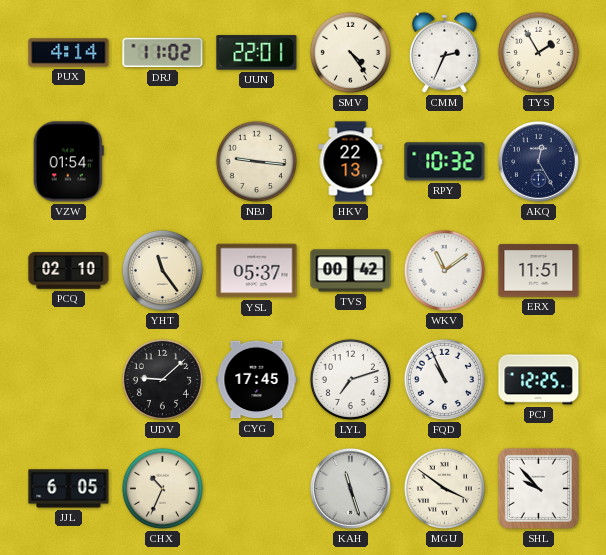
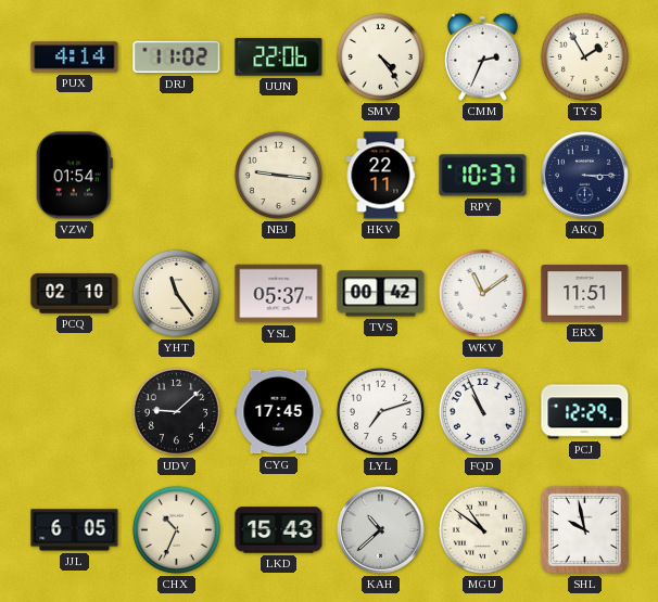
UUN: 22:01 -> 22:06
HKV: 22:13 -> 22:11
RPY: 10:32 -> 10:37
AKQ: 12:25 -> 3:15
PCJ: 12:25 -> 12:29
LKD: none -> 15:43
KAH: 11:27 -> 10:38
MGU: 3:51 -> 10:51
SHL: 9:53 -> 9:58
